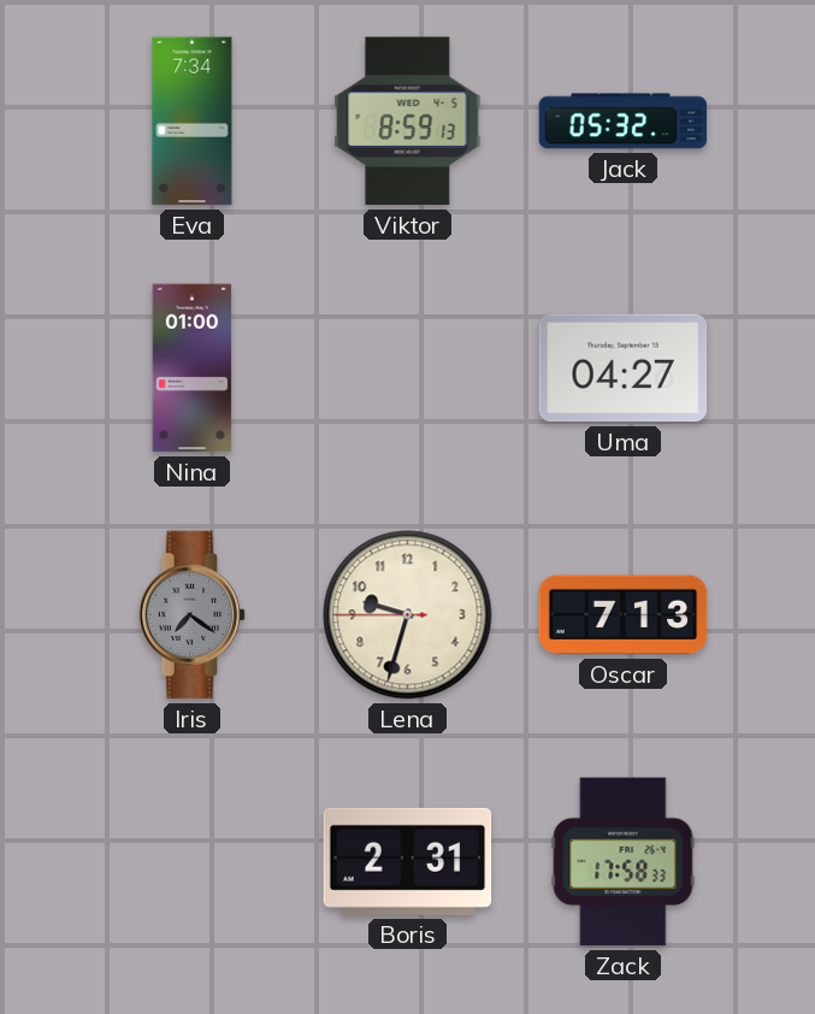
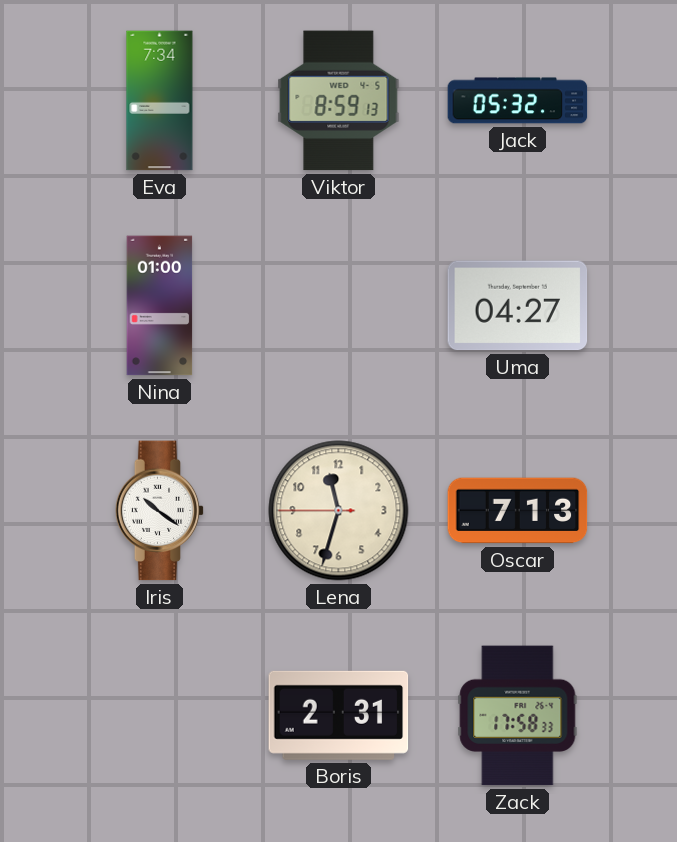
Iris: 7:21 -> 10:21
Iris dial: grey -> white
Lena: 9:32 -> 11:32
